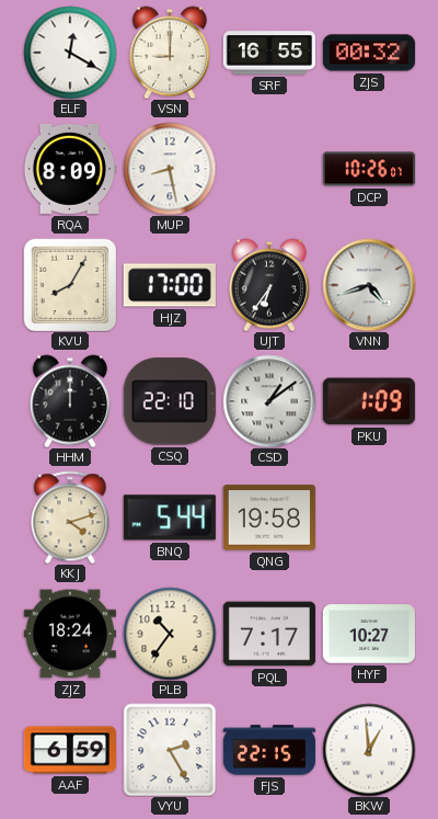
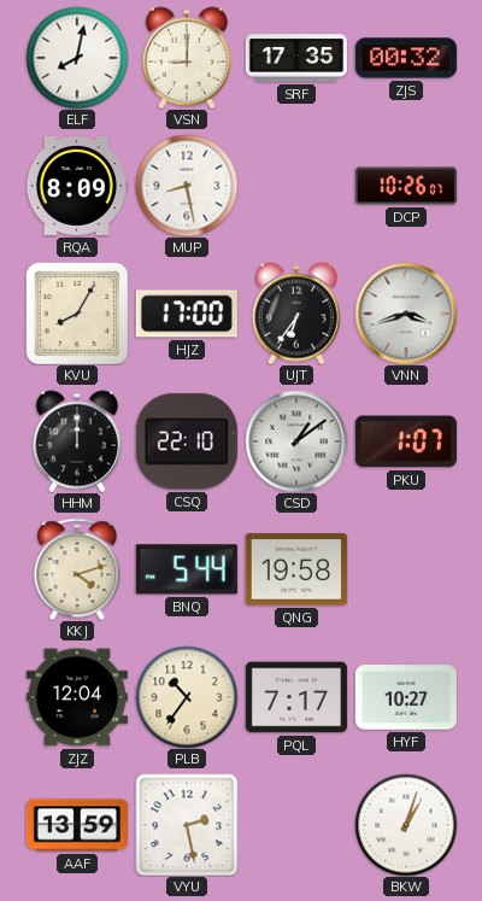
ELF: 12:20 -> 8:02
SRF: 16:55 -> 17:35
VNN: 4:42 -> 3:42
PKU: 1:09 -> 1:07
ZJZ: 18:24 -> 12:04
AAF: 6:59 -> 13:59
VYU: 2:25 -> 2:28
FJS: 22:15 -> none
BKW: 12:59 -> 1:03
